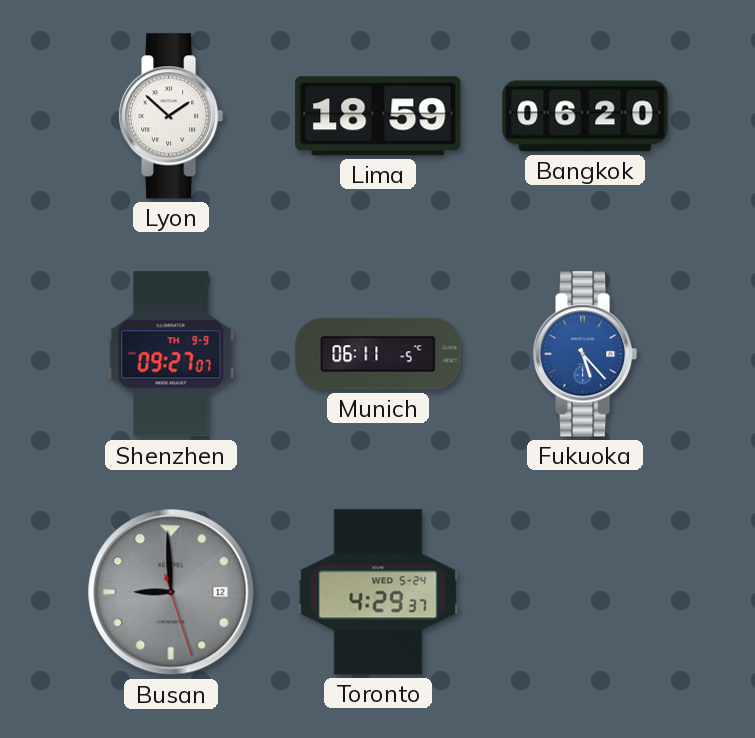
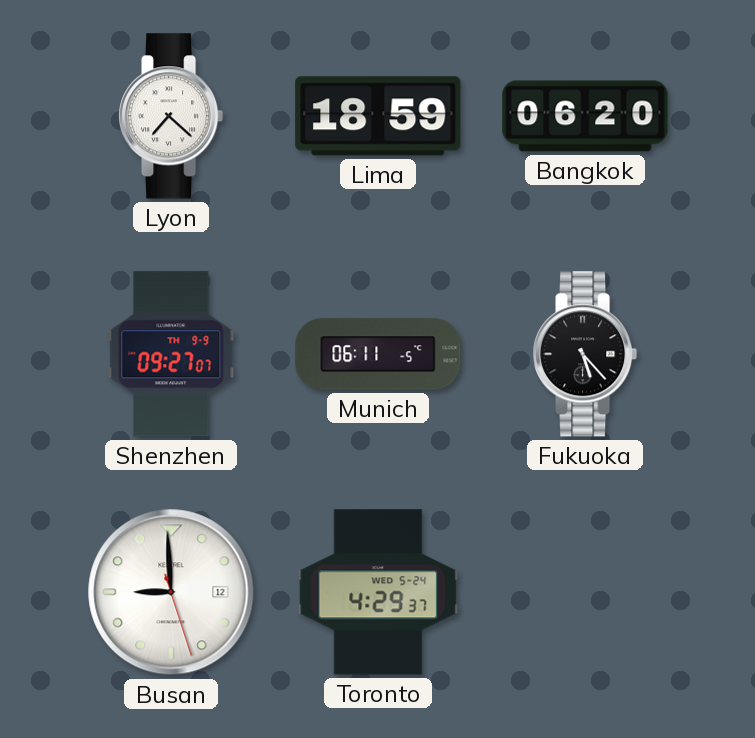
Lyon: 1:52 -> 7:22
Fukuoka dial: blue -> black
Busan dial: grey -> white
